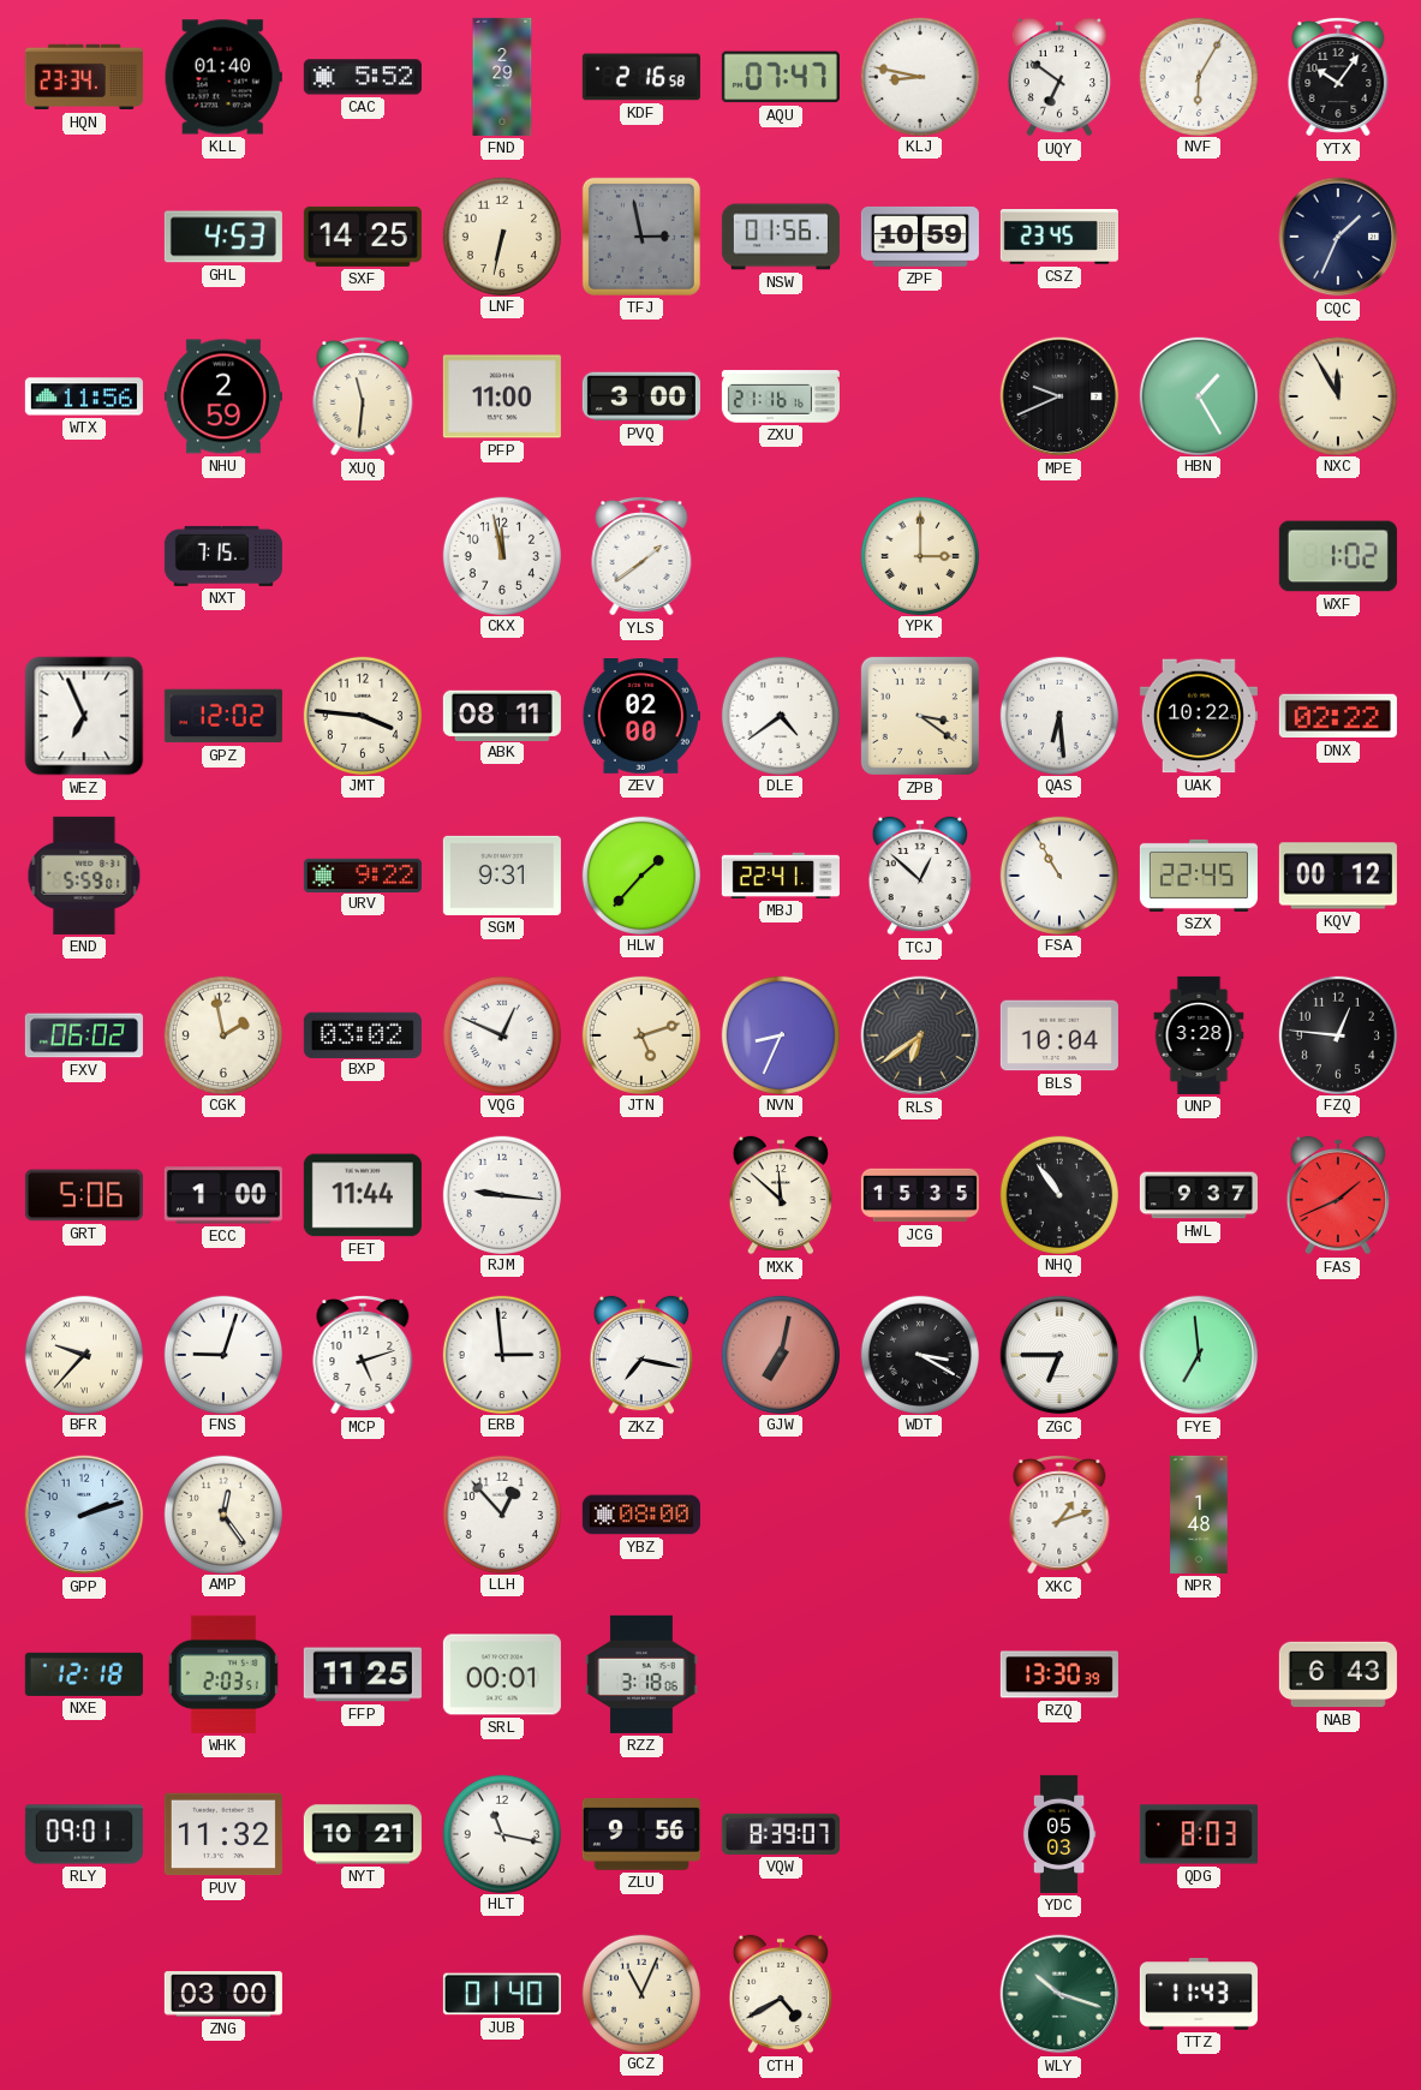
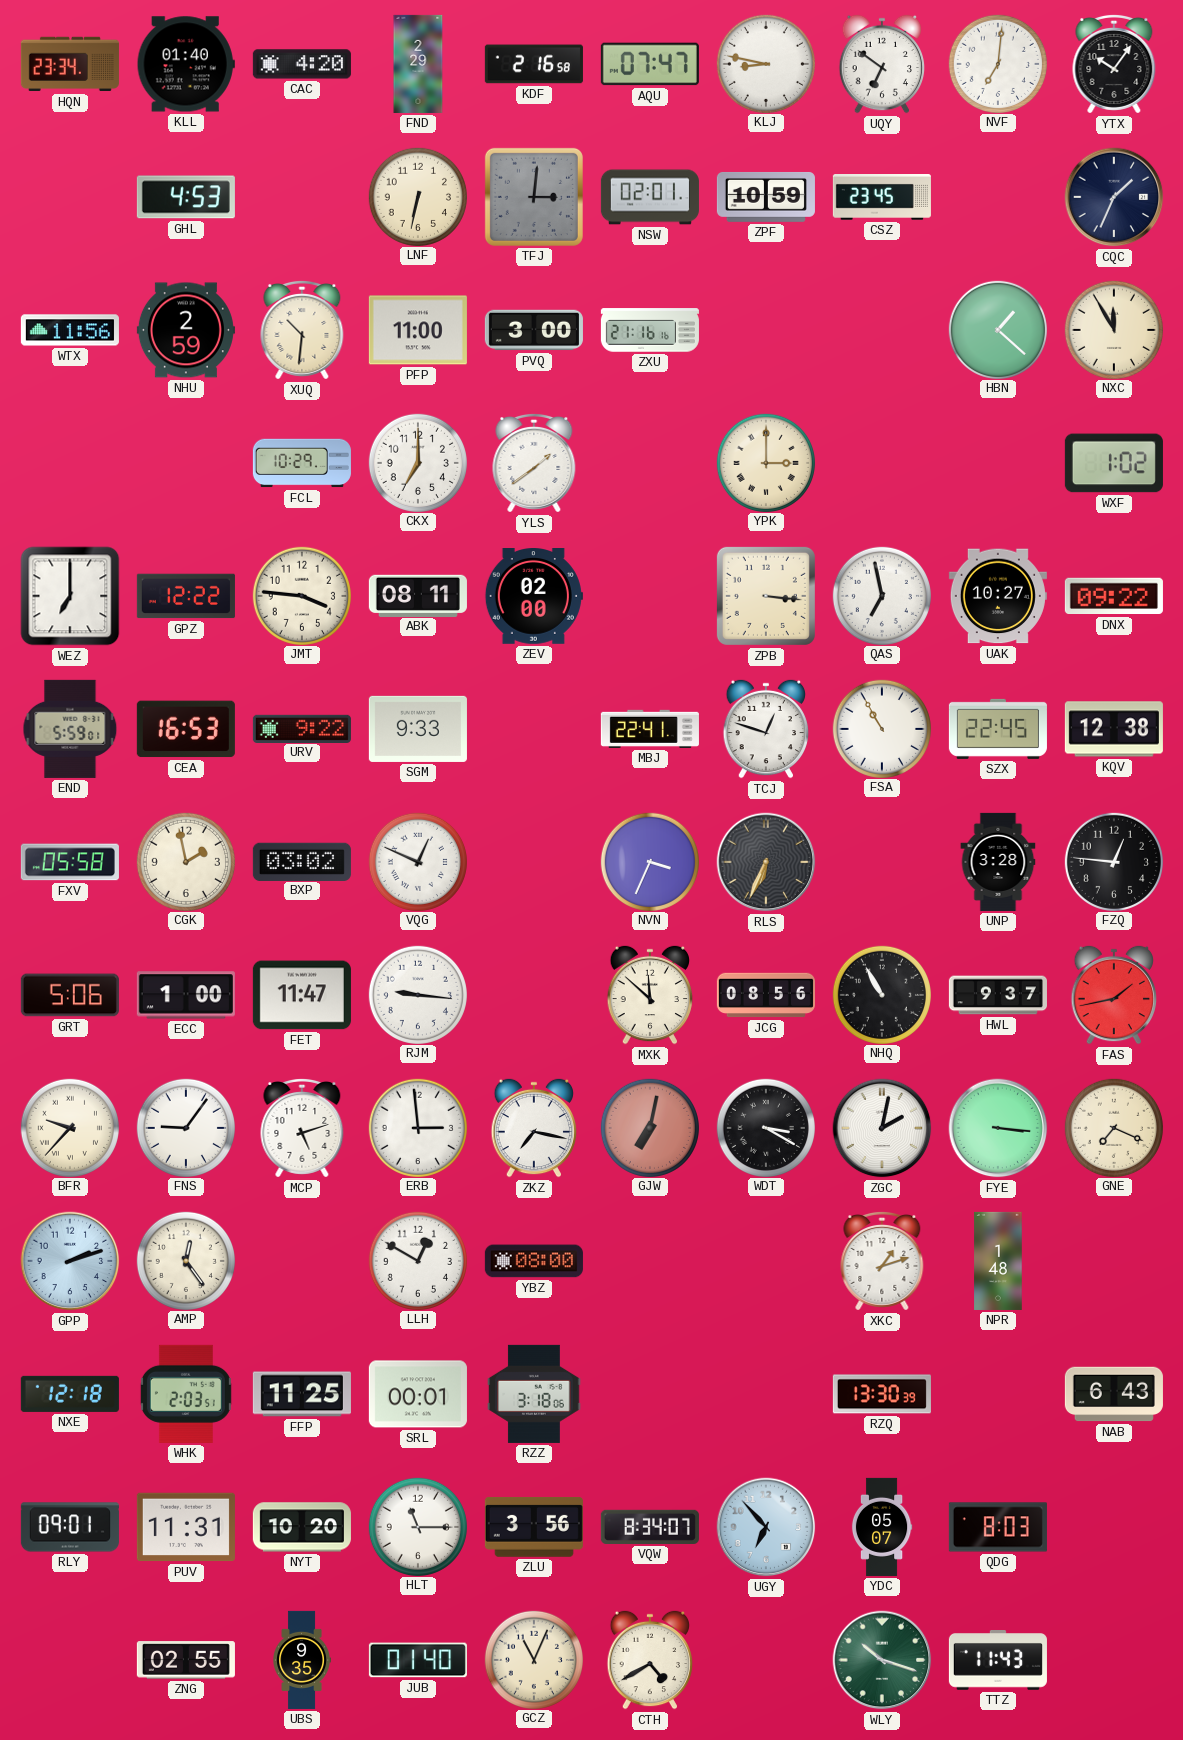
CAC: 5:52 -> 4:20
NVF: 6:05 -> 7:01
SXF: 14:25 -> none
TFJ: 2:58 -> 3:01
NSW: 01:56 -> 02:01
XUQ: 11:31 -> 10:31
MPE: 9:41 -> none
HBN: 1:25 -> 1:22
NXT: 7:15 -> none
FCL: none -> 10:29
CKX: 11:58 -> 7:00
WEZ: 6:56 -> 7:00
GPZ: 12:02 -> 12:22
DLE: 4:39 -> none
ZPB: 3:21 -> 3:16
QAS: 6:29 -> 6:58
UAK: 10:22 -> 10:27
DNX: 02:22 -> 09:22
CEA: none -> 16:53
SGM: 9:31 -> 9:33
HLW: 1:37 -> none
TCJ: 12:52 -> 12:48
KQV: 00:12 -> 12:38
FXV: 06:02 -> 05:58
JTN: 5:12 -> none
NVN: 8:34 -> 3:34
RLS: 6:39 -> 6:34
BLS: 10:04 -> none
FET: 11:44 -> 11:47
JCG: 15:35 -> 08:56
NHQ: 10:54 -> 10:55
FAS: 1:41 -> 1:43
FNS: 9:03 -> 9:06
ZGC: 6:45 -> 2:02
FYE: 6:59 -> 3:16
GNE: none -> 7:19
LLH: 12:53 -> 12:50
PUV: 11:32 -> 11:31
NYT: 10:21 -> 10:20
HLT: 11:17 -> 11:15
ZLU: 9:56 -> 3:56
VQW: 8:39 -> 8:34
UGY: none -> 6:53
YDC: 05:03 -> 05:07
ZNG: 03:00 -> 02:55
UBS: none -> 9:35
